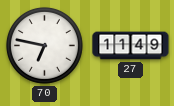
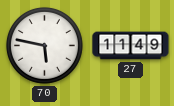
70: 6:47 -> 5:47
